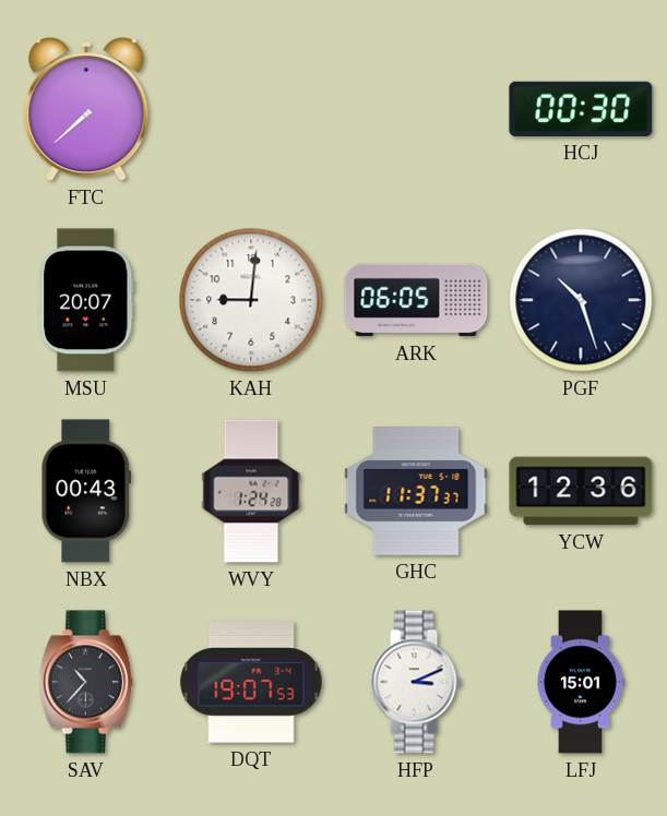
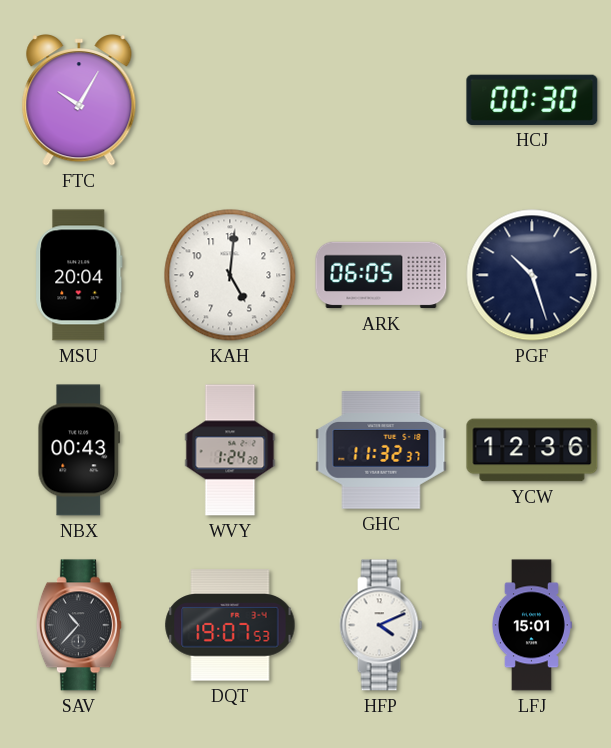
FTC: 7:38 -> 10:05
MSU: 20:07 -> 20:04
KAH: 9:01 -> 5:01
GHC: 11:37 -> 11:32
HFP: 3:11 -> 4:11
